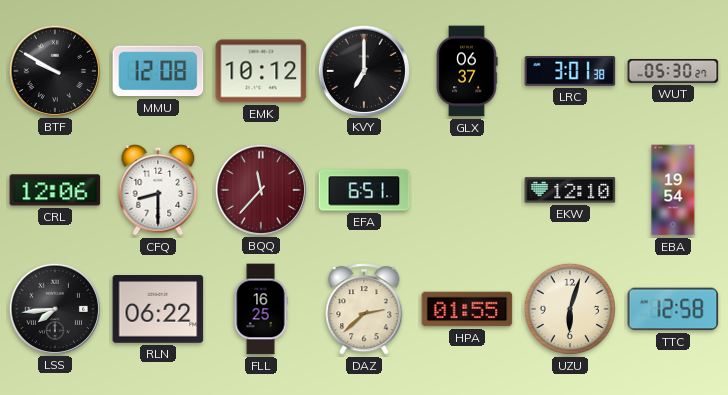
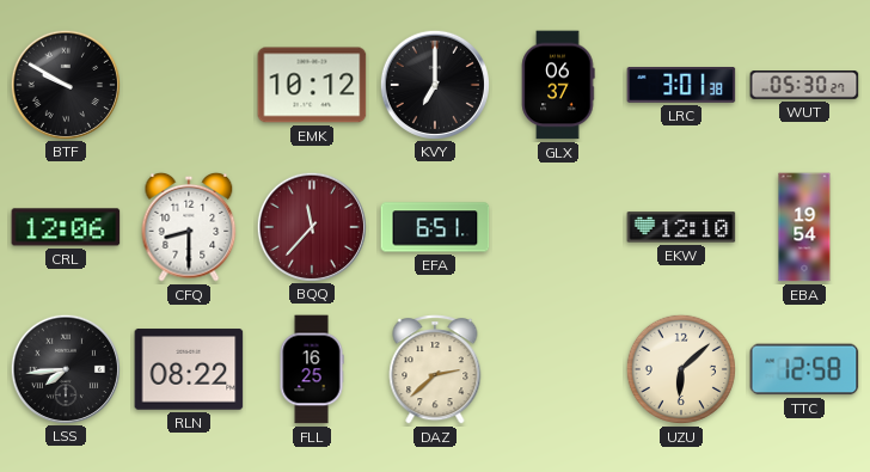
MMU: 12:08 -> none
RLN: 06:22 -> 08:22
HPA: 01:55 -> none
UZU: 6:03 -> 6:08
